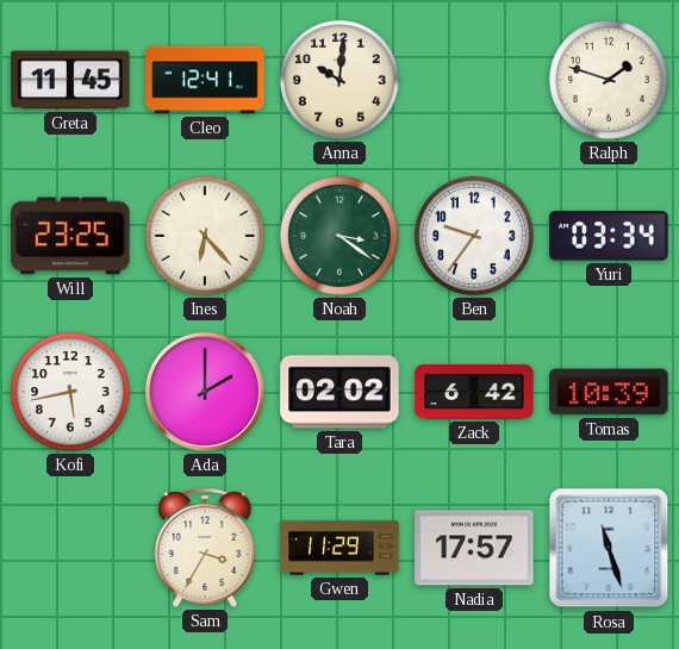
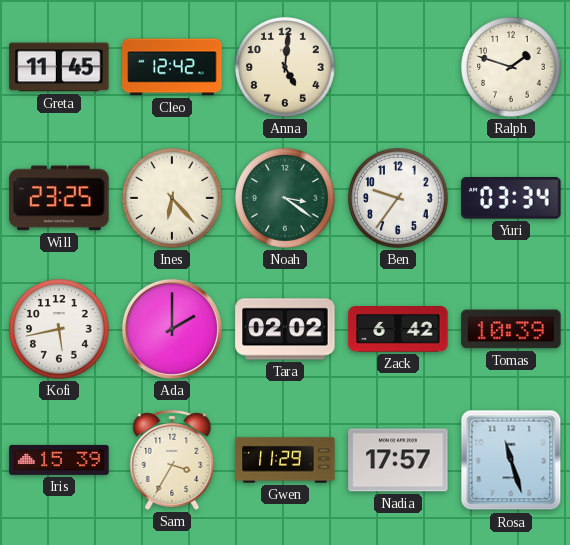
Cleo: 12:41 -> 12:42
Anna: 10:01 -> 5:01
Iris: none -> 15:39
